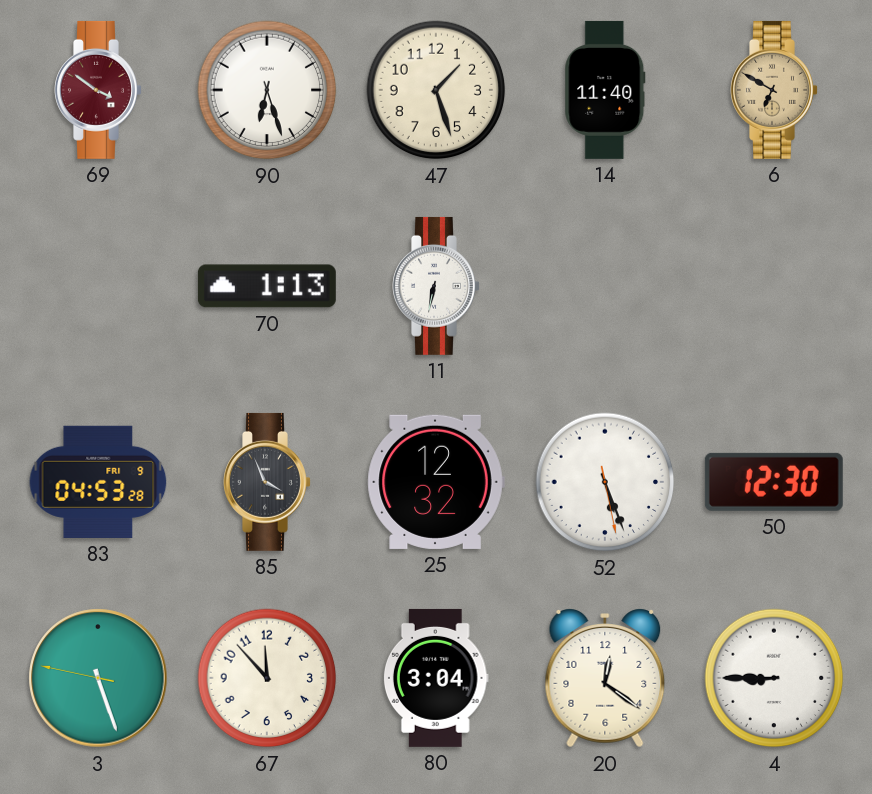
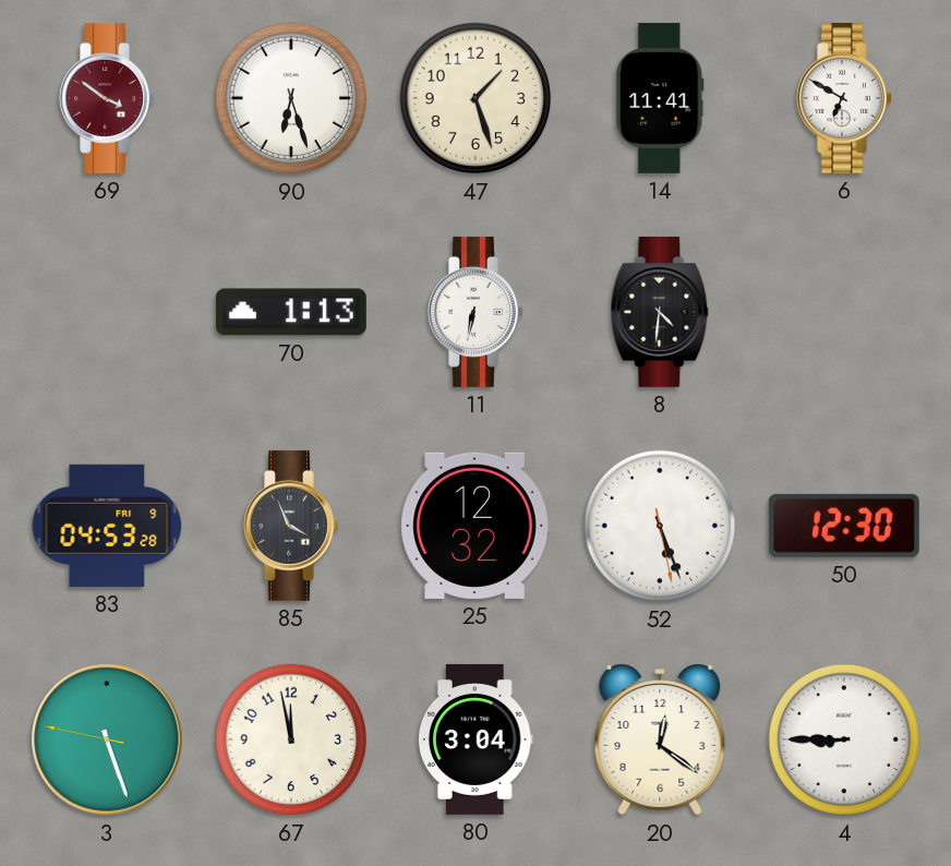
14: 11:40 -> 11:41
6 dial: champagne -> white
8: none -> 4:31
67: 11:53 -> 11:58
